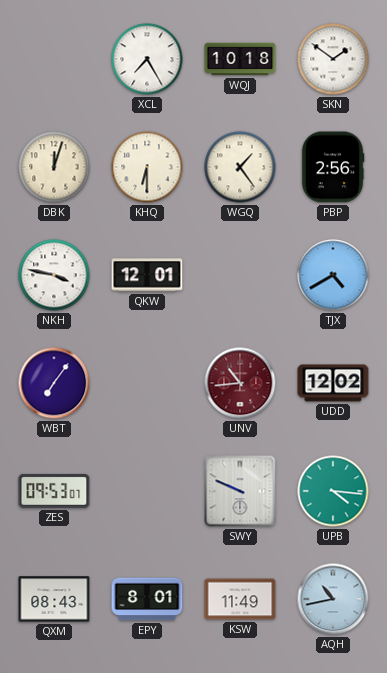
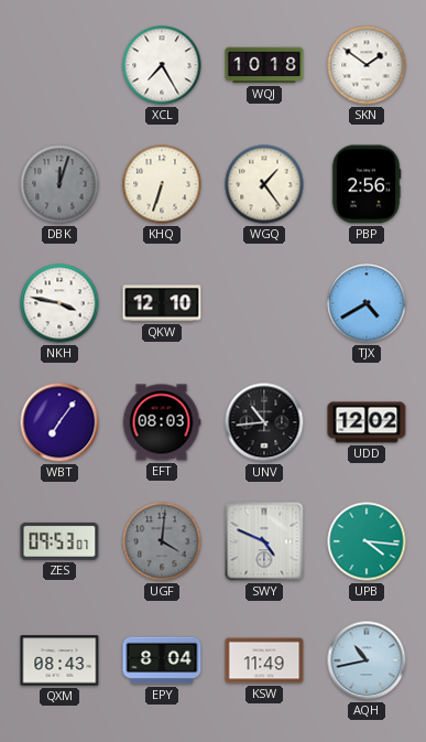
DBK dial: cream -> grey
KHQ: 6:30 -> 6:33
QKW: 12:01 -> 12:10
EFT: none -> 08:03
UNV dial: burgundy -> black
UGF: none -> 4:01
SWY: 9:49 -> 4:49
EPY: 8:01 -> 8:04
